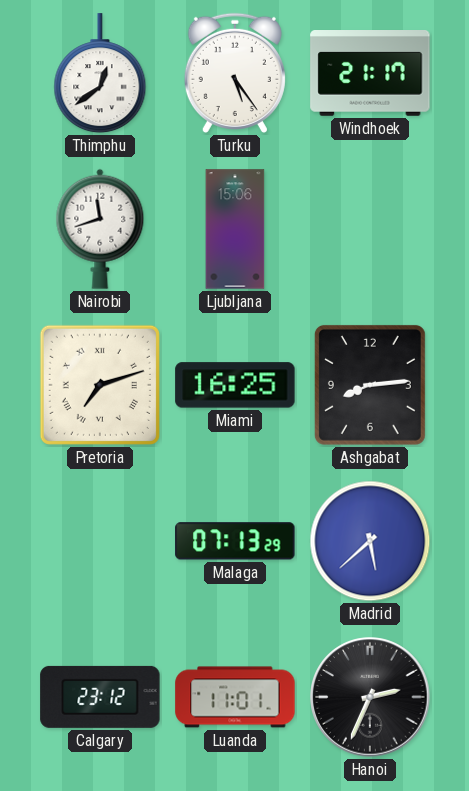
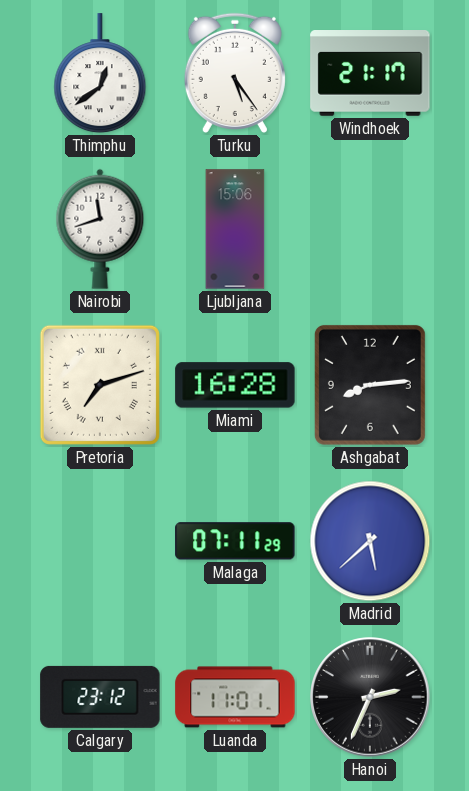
Miami: 16:25 -> 16:28
Malaga: 07:13 -> 07:11
